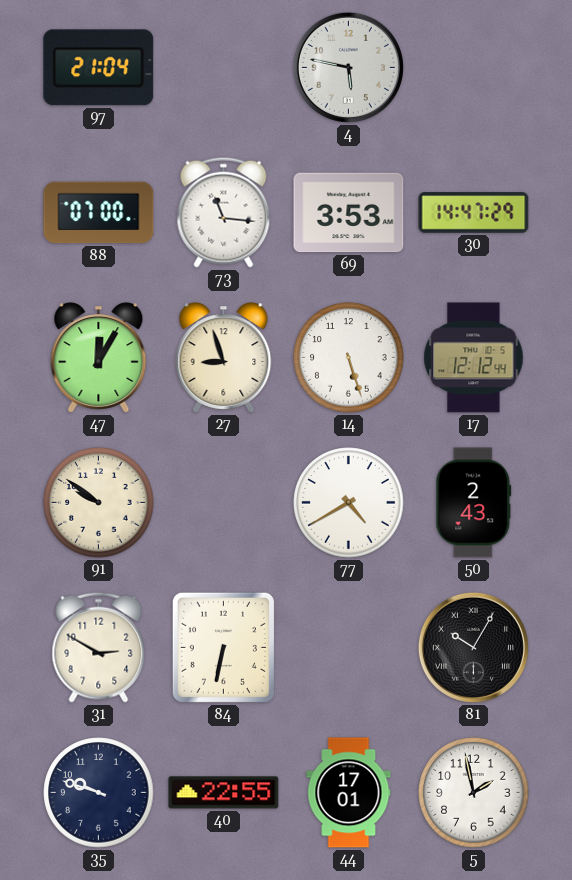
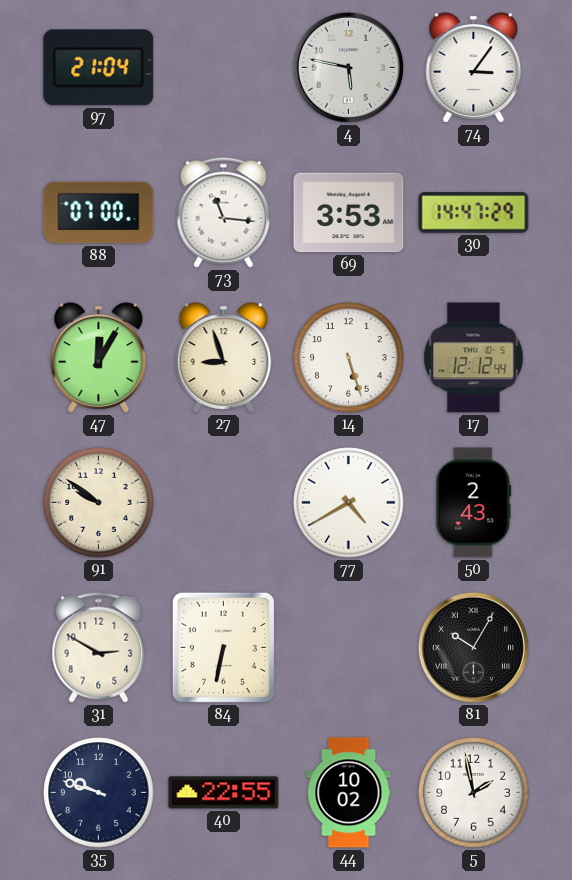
74: none -> 3:06
44: 17:01 -> 10:02
